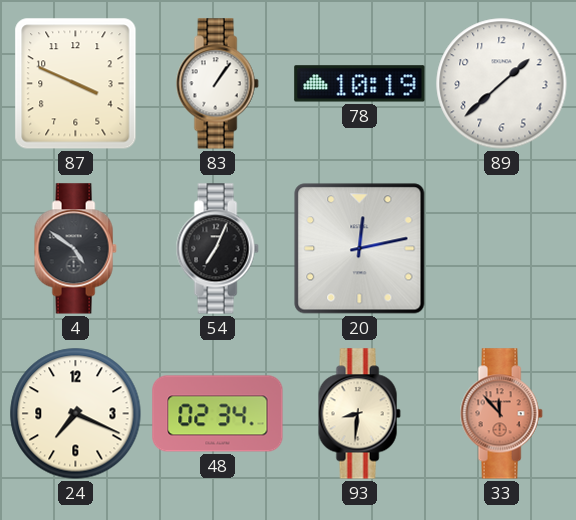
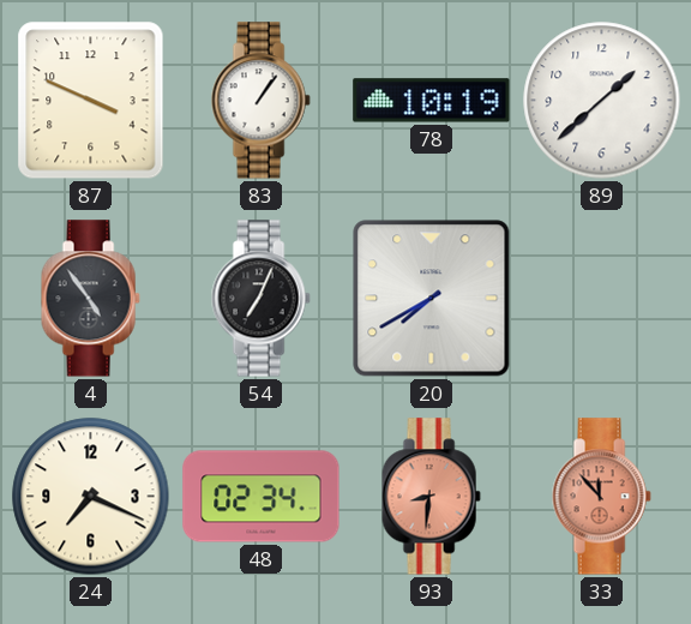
4: 4:51 -> 4:54
20: 12:13 -> 7:40
93 dial: cream -> salmon
